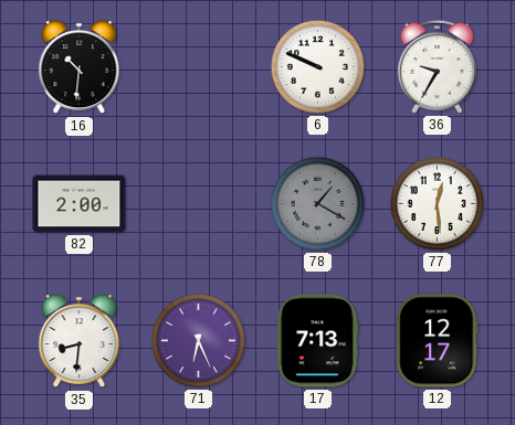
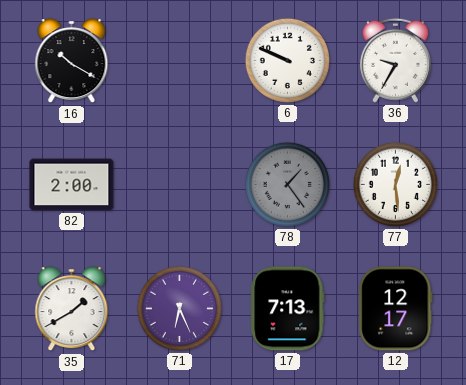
16: 10:31 -> 10:20
78: 1:20 -> 1:24
35: 8:31 -> 1:40
